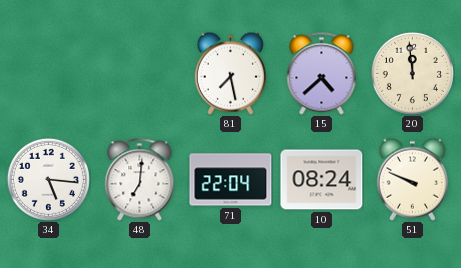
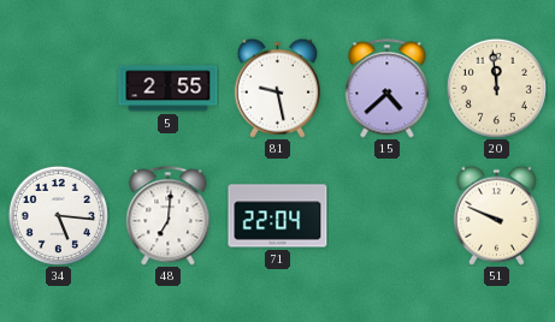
5: none -> 2:55
81: 7:28 -> 9:28
10: 08:24 -> none
